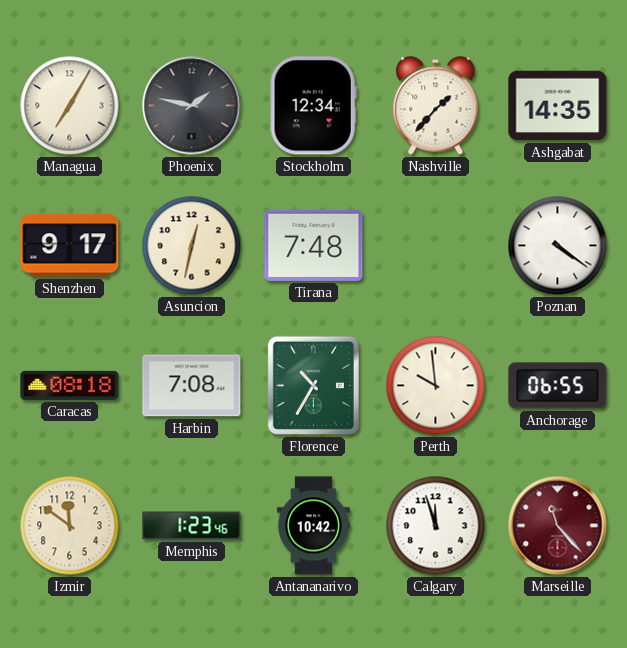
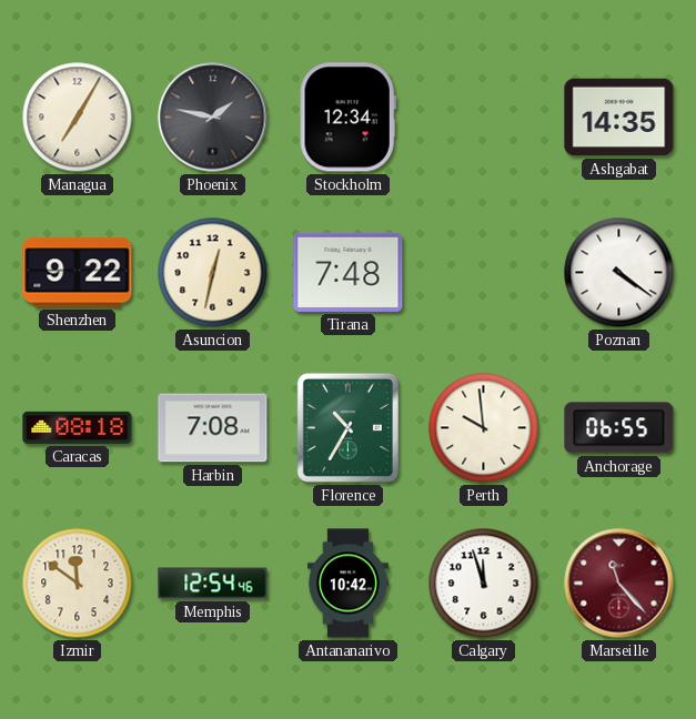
Nashville: 1:37 -> none
Shenzhen: 9:17 -> 9:22
Memphis: 1:23 -> 12:54
